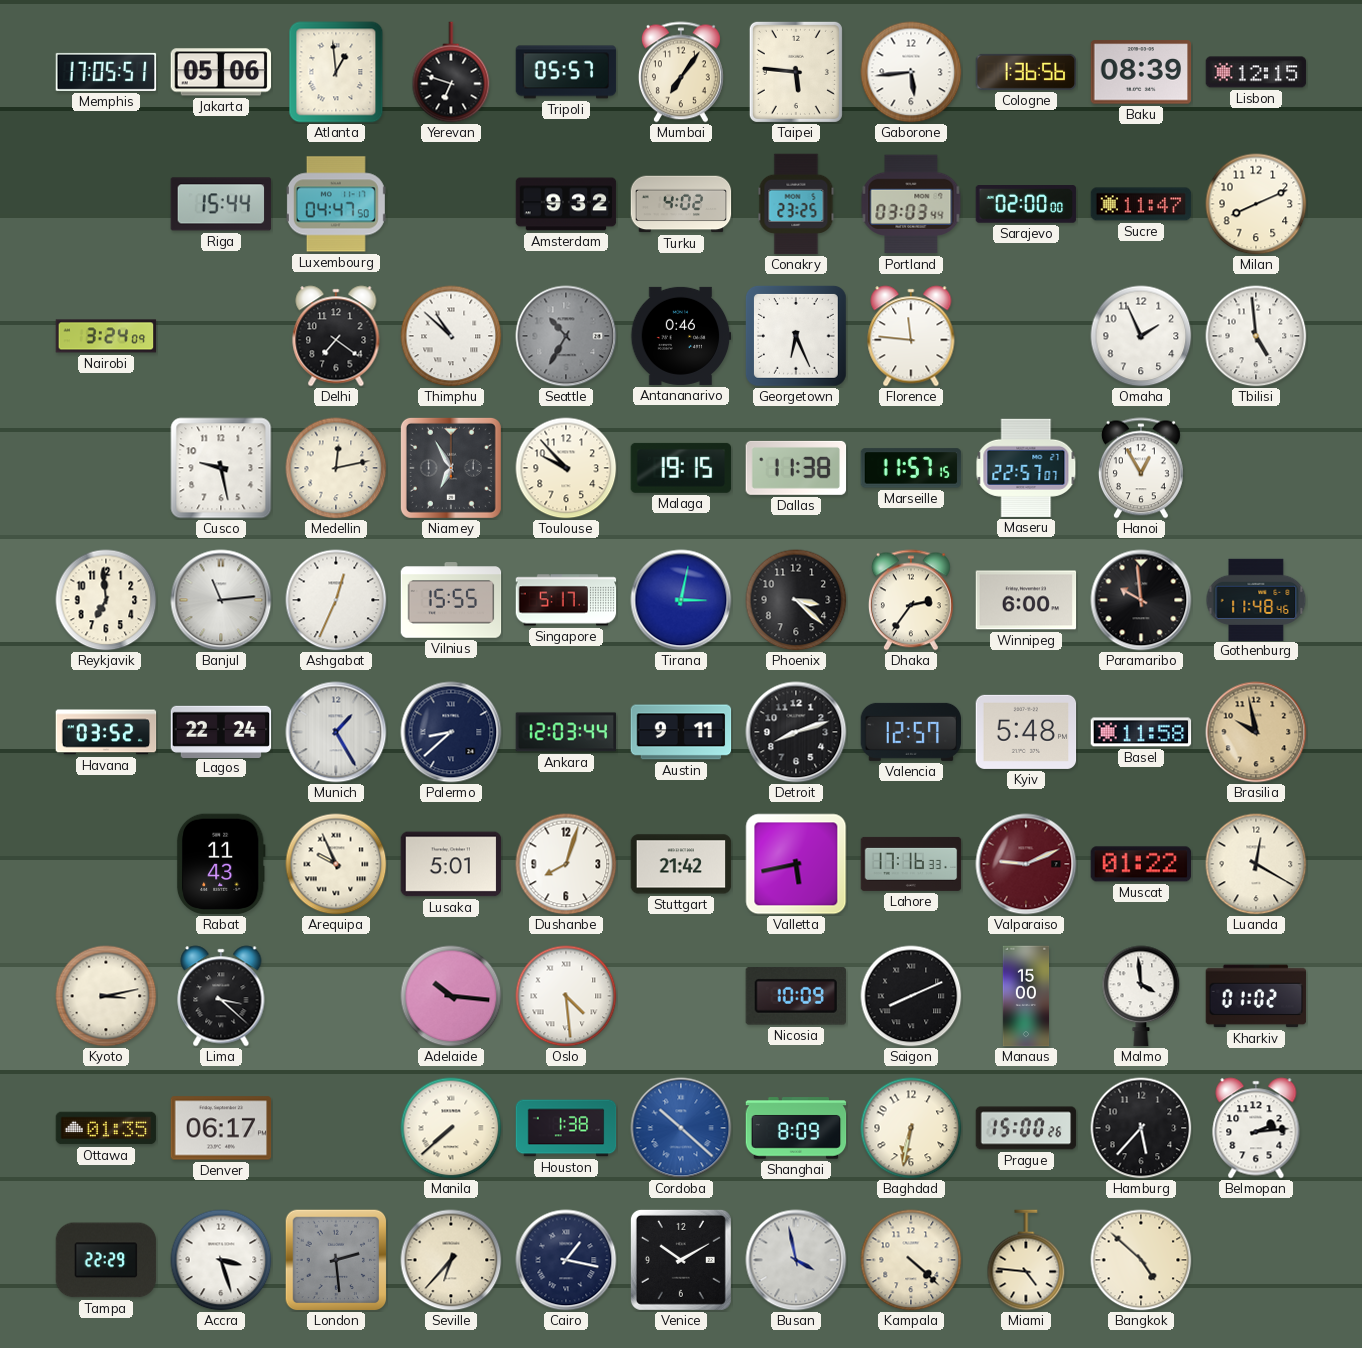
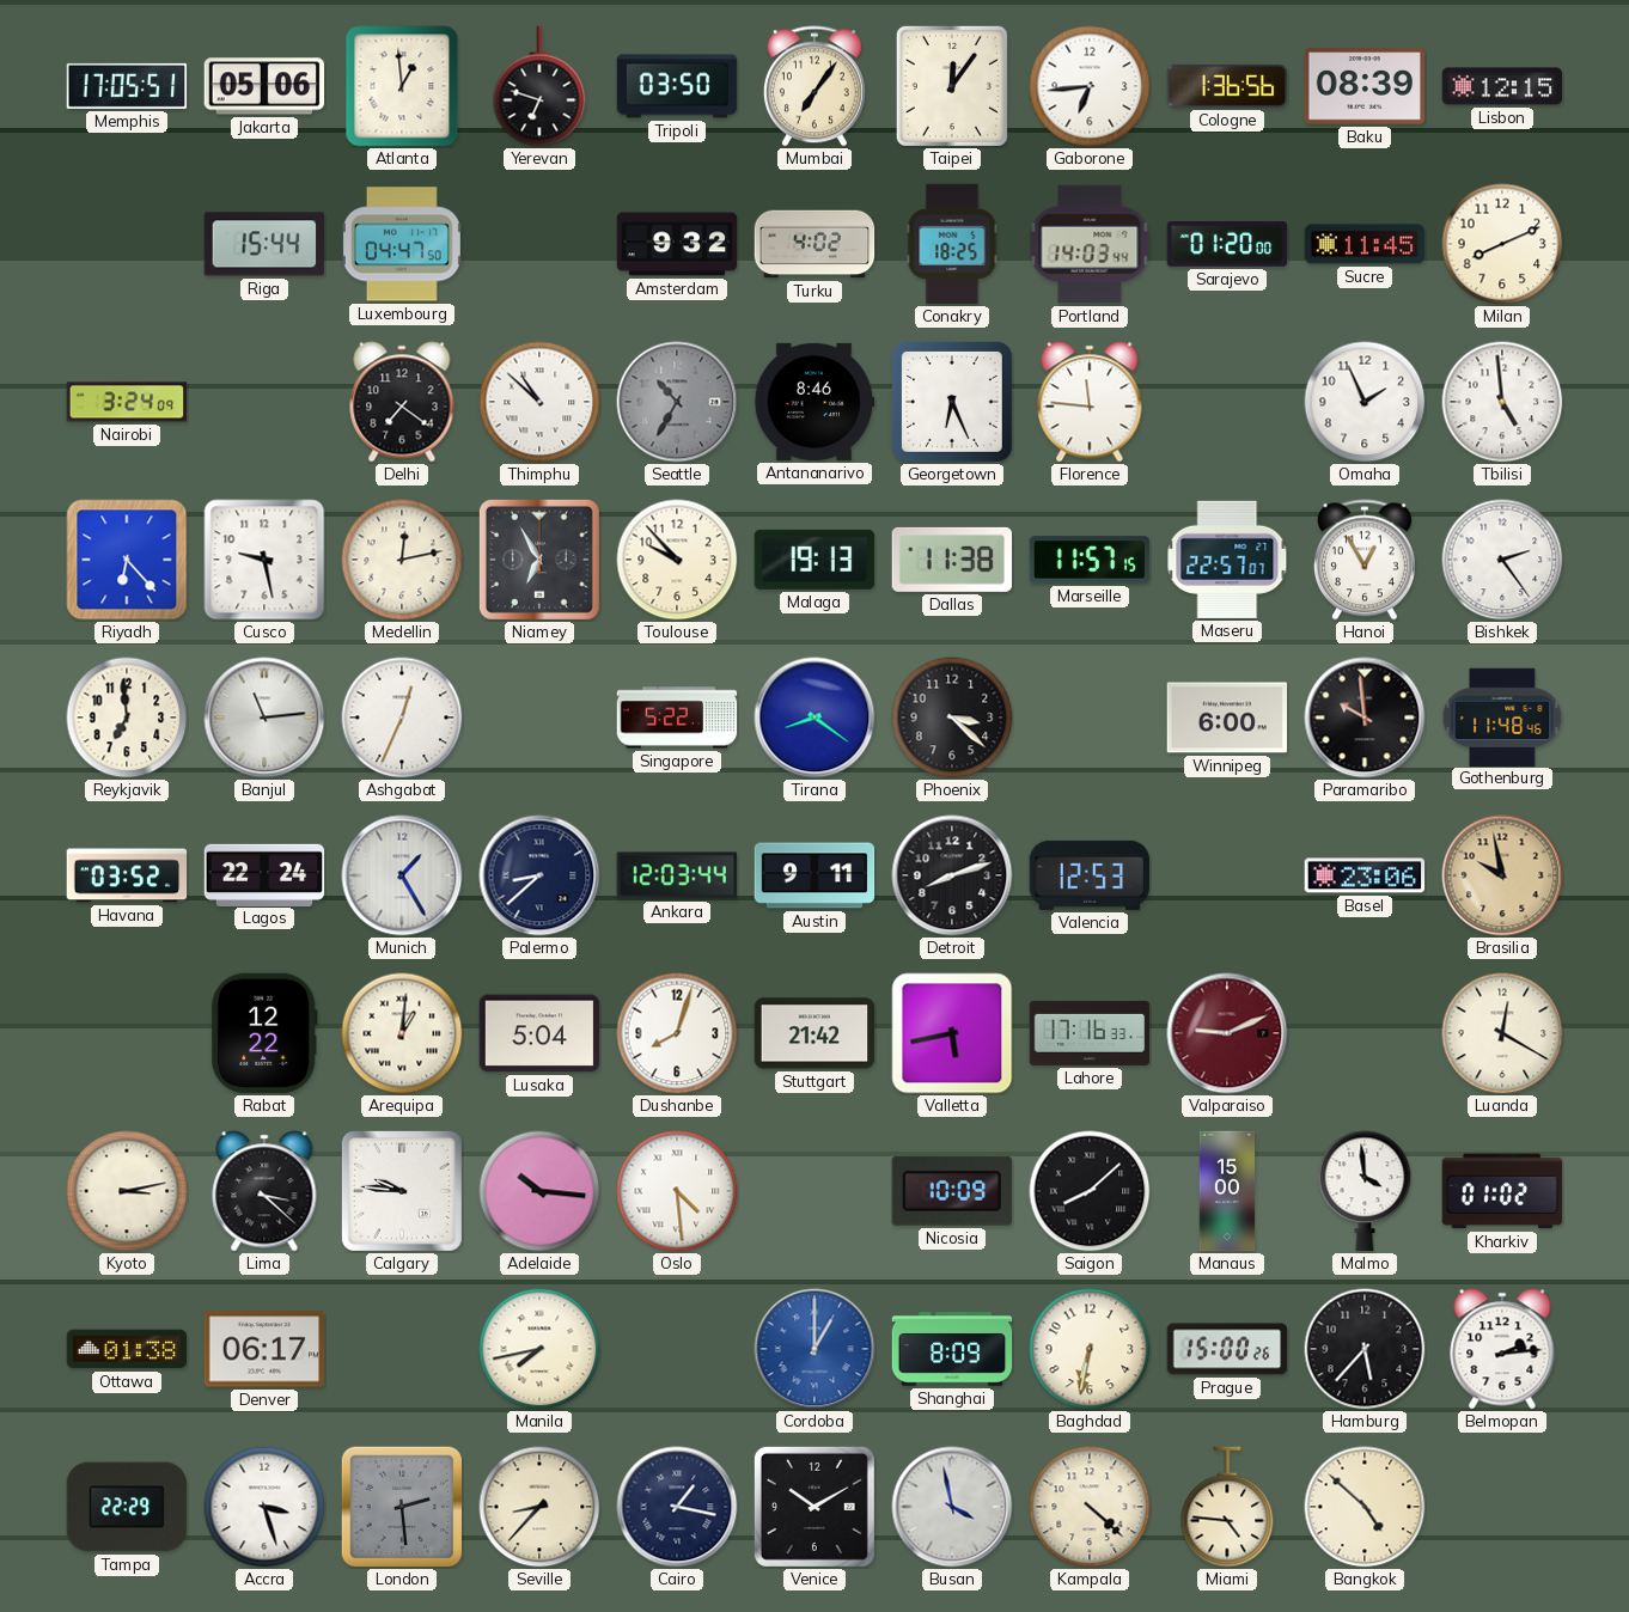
Tripoli: 05:57 -> 03:50
Taipei: 5:46 -> 12:06
Gaborone: 5:44 -> 6:44
Conakry: 23:25 -> 18:25
Portland: 03:03 -> 14:03
Sarajevo: 02:00 -> 01:20
Sucre: 11:47 -> 11:45
Antananarivo: 0:46 -> 8:46
Riyadh: none -> 6:23
Malaga: 19:15 -> 19:13
Bishkek: none -> 2:24
Vilnius: 15:55 -> none
Singapore: 5:17 -> 5:22
Tirana: 3:02 -> 8:21
Dhaka: 2:36 -> none
Valencia: 12:57 -> 12:53
Kyiv: 5:48 -> none
Basel: 11:58 -> 23:06
Rabat: 11:43 -> 12:22
Arequipa: 9:56 -> 1:01
Lusaka: 5:01 -> 5:04
Muscat: 01:22 -> none
Calgary: none -> 9:46
Saigon: 8:11 -> 8:08
Ottawa: 01:35 -> 01:38
Manila: 7:38 -> 7:43
Houston: 1:38 -> none
Cordoba: 10:22 -> 1:00
Seville: 6:37 -> 8:37
